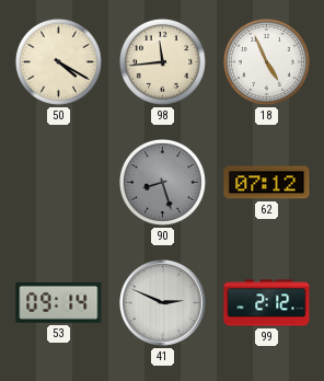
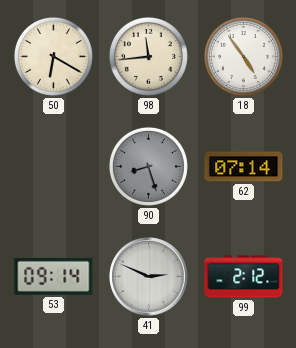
50: 4:20 -> 6:20
18: 4:56 -> 4:54
62: 07:12 -> 07:14
